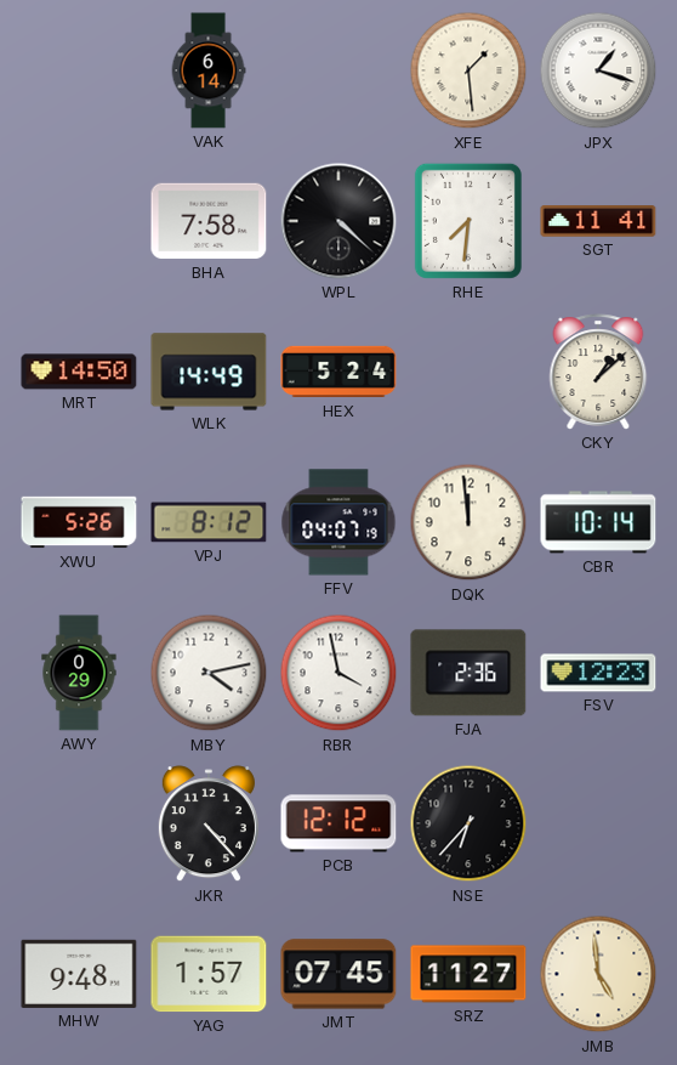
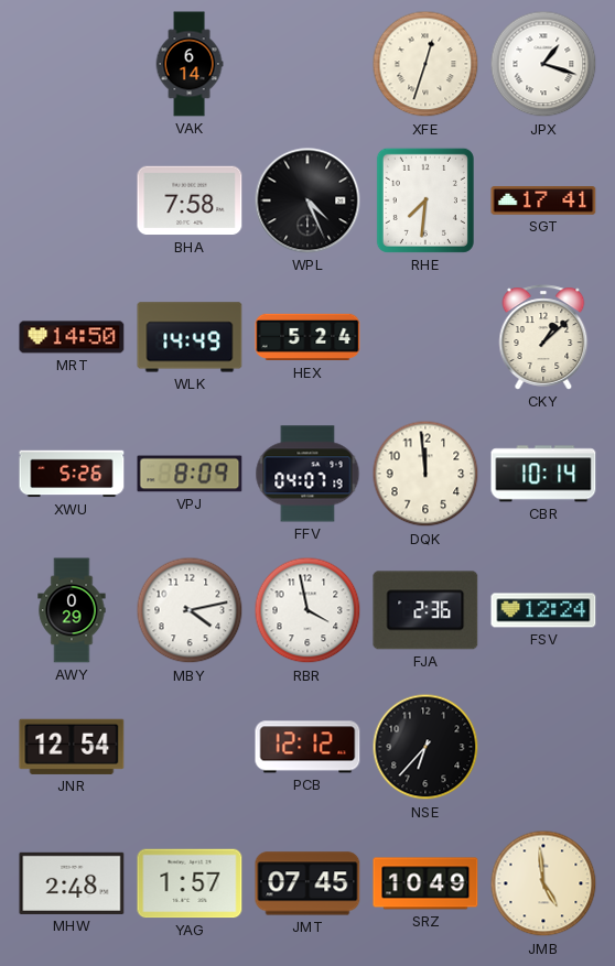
XFE: 1:29 -> 12:33
WPL: 4:22 -> 4:26
SGT: 11:41 -> 17:41
VPJ: 8:12 -> 8:09
FSV: 12:23 -> 12:24
JNR: none -> 12:54
JKR: 4:23 -> none
MHW: 9:48 -> 2:48
SRZ: 11:27 -> 10:49
